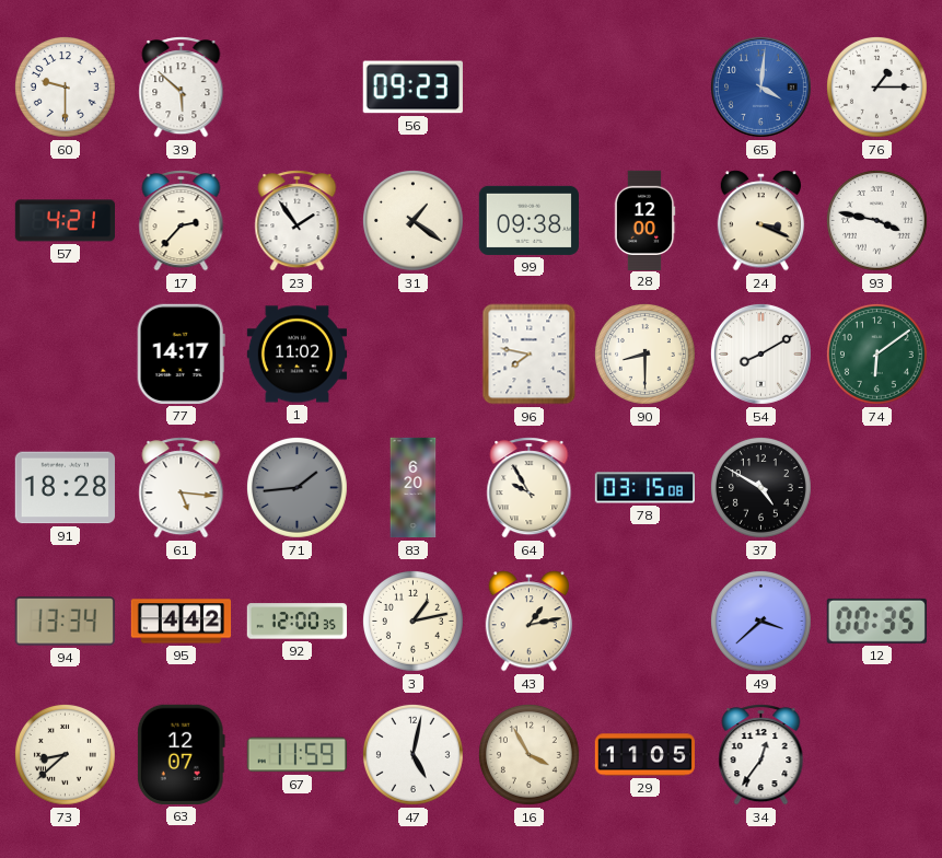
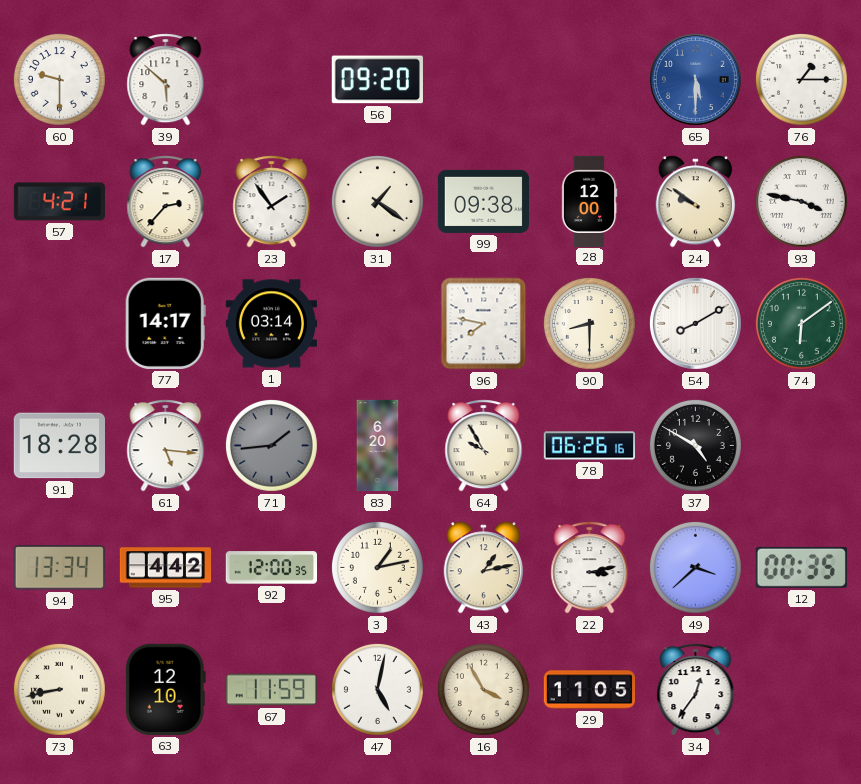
56: 09:23 -> 09:20
65: 4:01 -> 5:30
24: 3:19 -> 9:51
1: 11:02 -> 03:14
78: 03:15 -> 06:26
22: none -> 3:13
73: 8:38 -> 8:43
63: 12:07 -> 12:10
